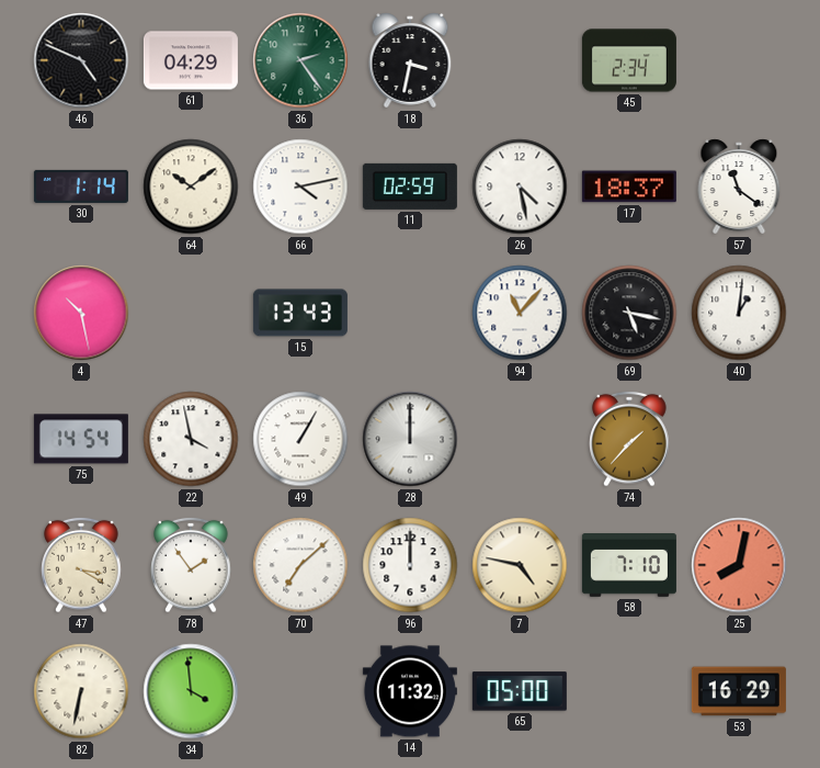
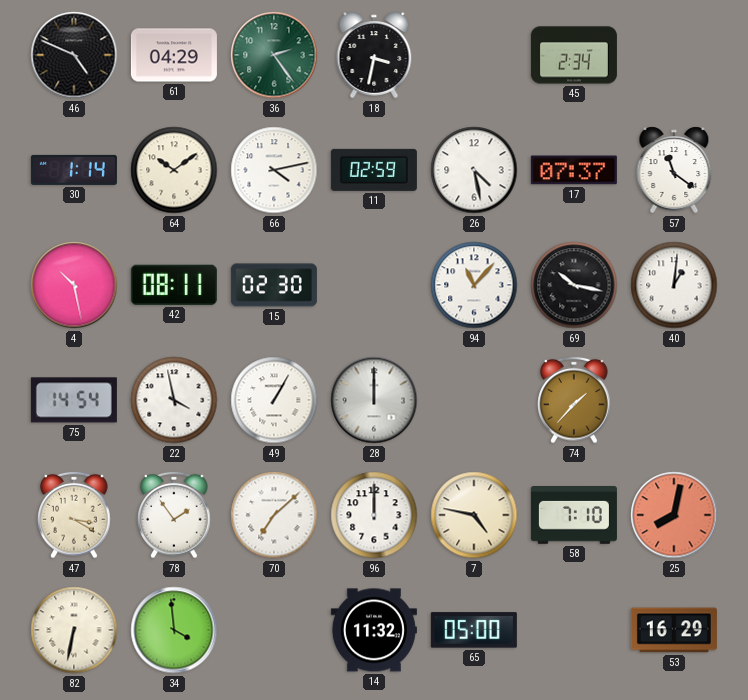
17: 18:37 -> 07:37
42: none -> 08:11
15: 13:43 -> 02:30
69: 5:17 -> 10:17
